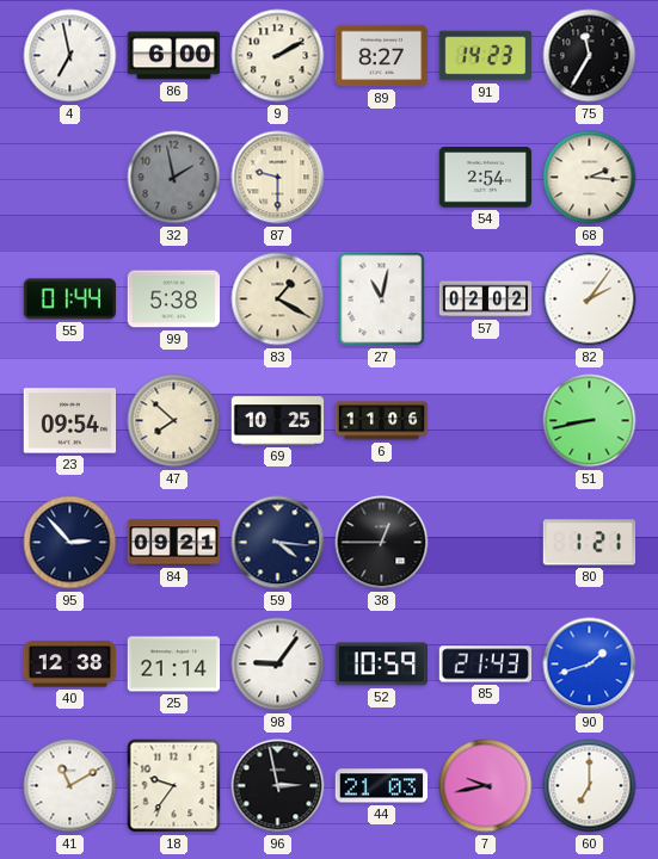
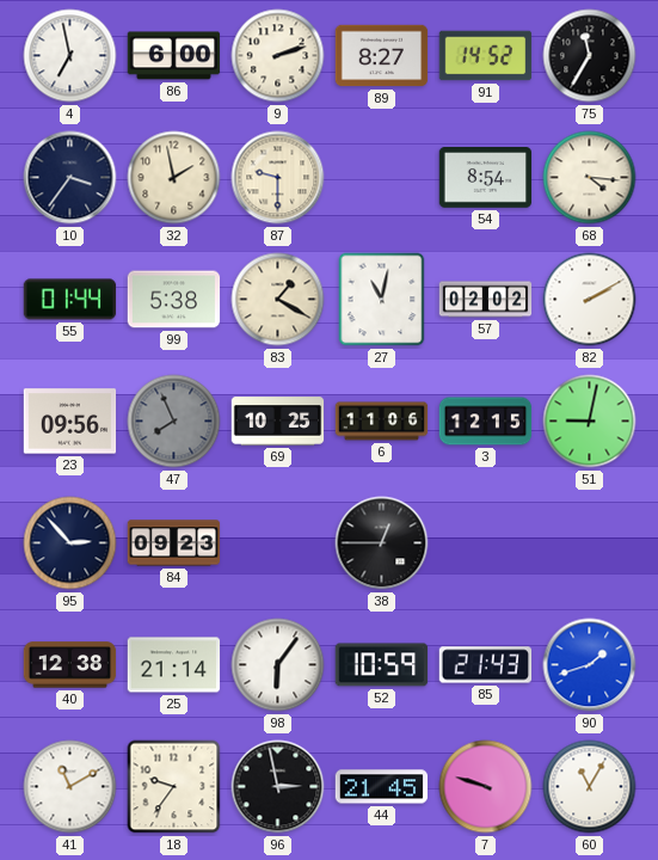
9: 2:10 -> 2:12
91: 14:23 -> 14:52
10: none -> 3:36
32 dial: grey -> cream
54: 2:54 -> 8:54
68: 2:16 -> 4:16
82: 2:06 -> 2:10
23: 09:54 -> 09:56
47: 7:52 -> 7:56
47 dial: cream -> grey
3: none -> 12:15
51: 8:43 -> 9:02
84: 09:21 -> 09:23
59: 4:16 -> none
80: 1:21 -> none
98: 9:06 -> 6:06
44: 21:03 -> 21:45
7: 9:43 -> 9:48
60: 7:00 -> 11:05
